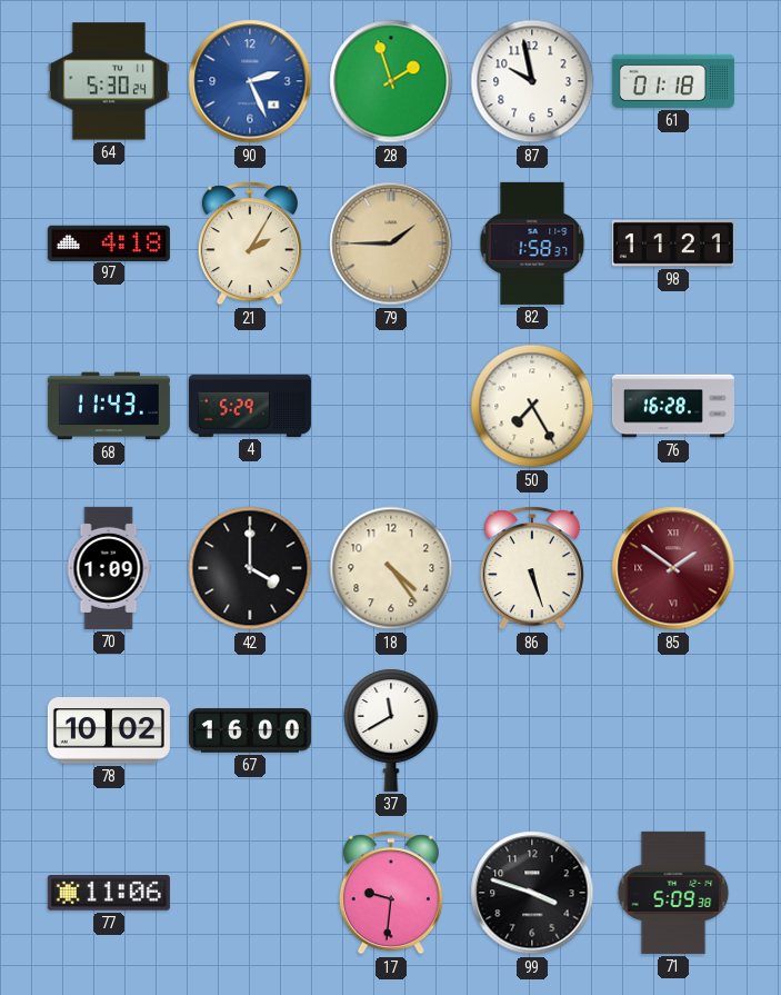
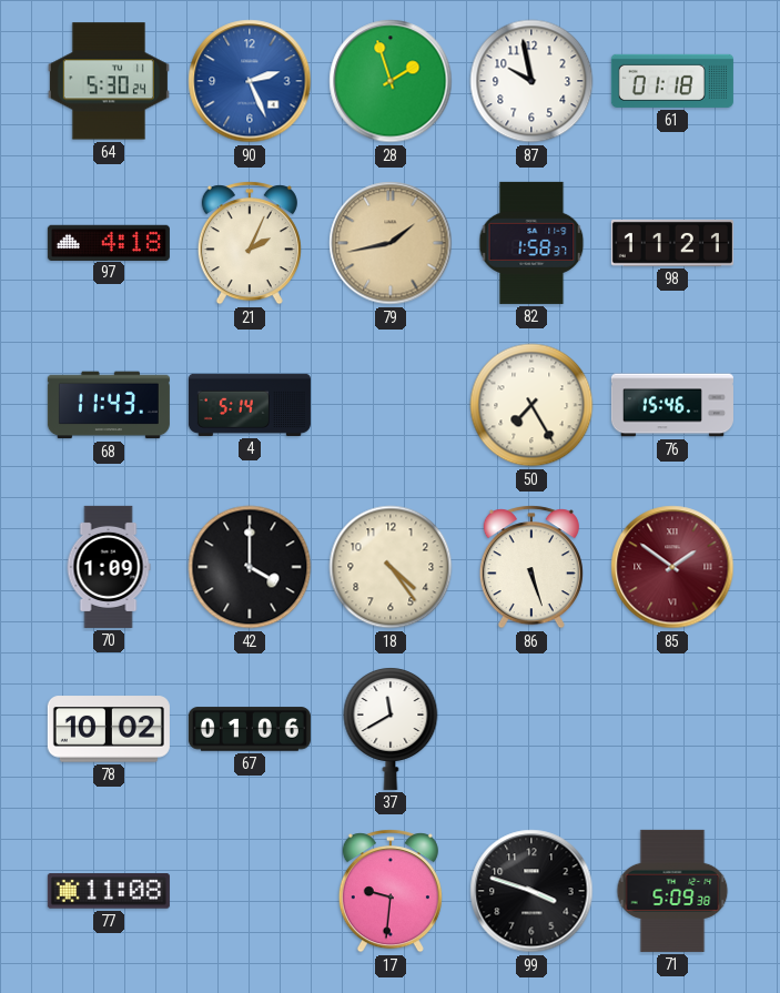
21: 2:05 -> 2:04
79: 1:45 -> 1:43
4: 5:29 -> 5:14
76: 16:28 -> 15:46
67: 16:00 -> 01:06
77: 11:06 -> 11:08
